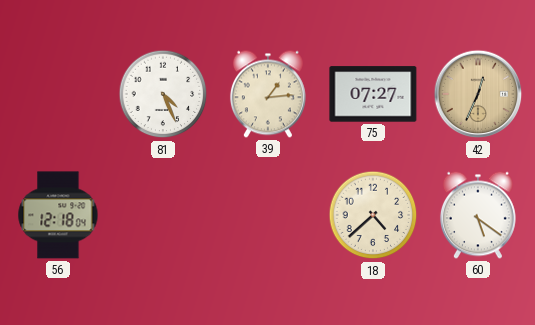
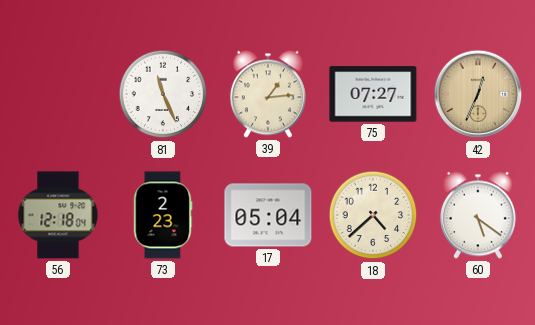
81: 4:26 -> 11:26
73: none -> 2:23
17: none -> 05:04
